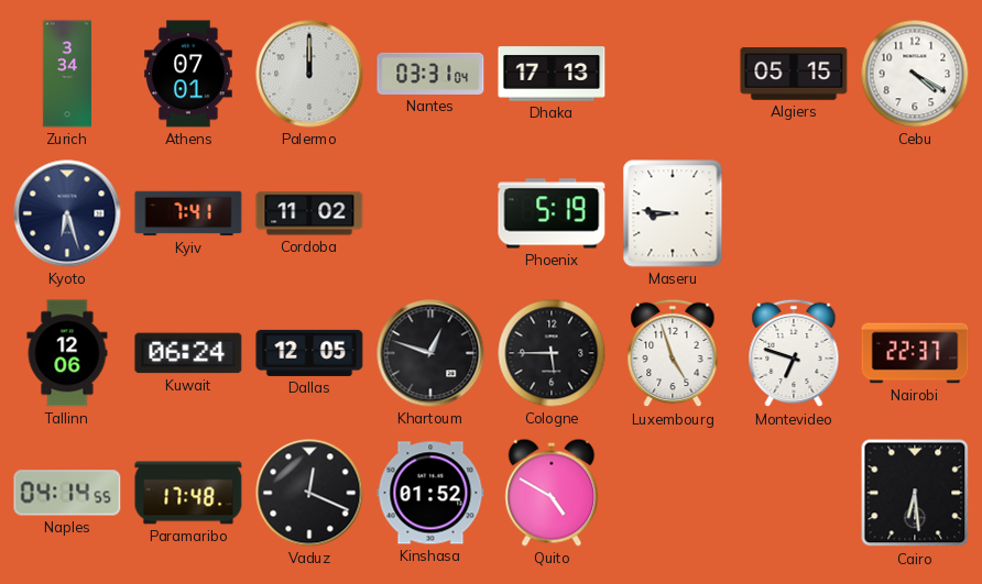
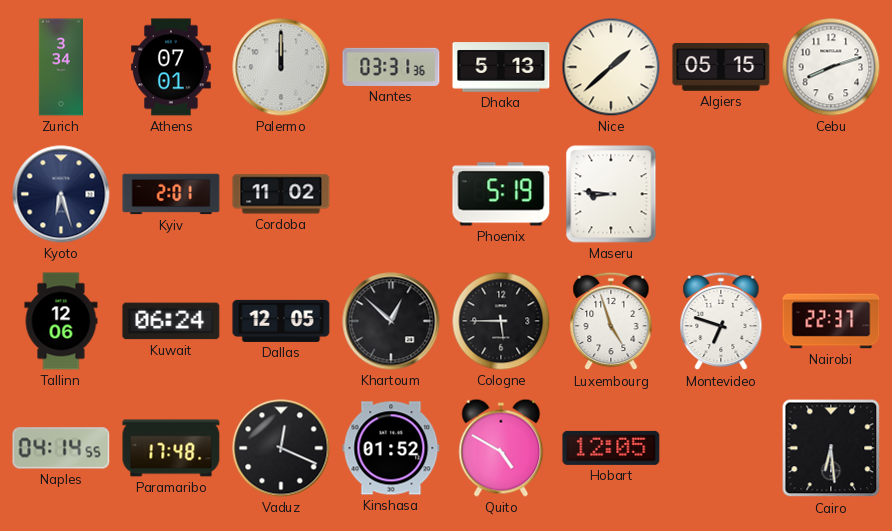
Nantes: 03:31:04 -> 03:31:36
Dhaka: 17:13 -> 5:13
Nice: none -> 1:38
Cebu: 4:20 -> 8:12
Kyiv: 7:41 -> 2:01
Khartoum: 12:48 -> 12:52
Hobart: none -> 12:05
